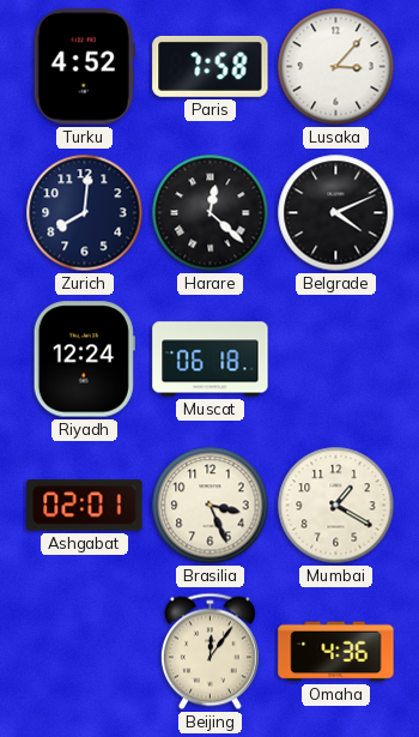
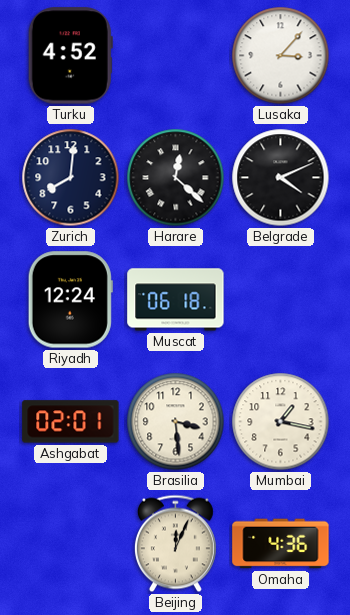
Paris: 7:58 -> none
Brasilia: 3:26 -> 3:29
Mumbai: 1:20 -> 1:17
Beijing: 12:06 -> 12:04
